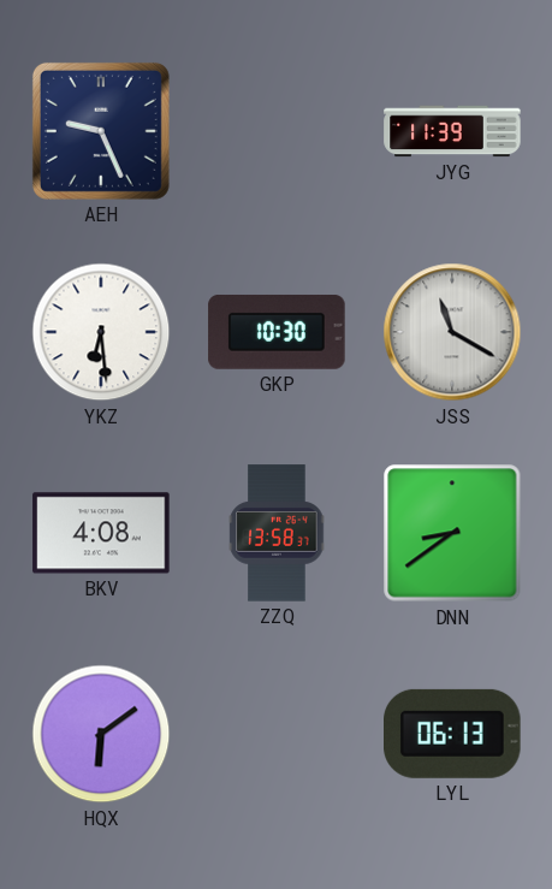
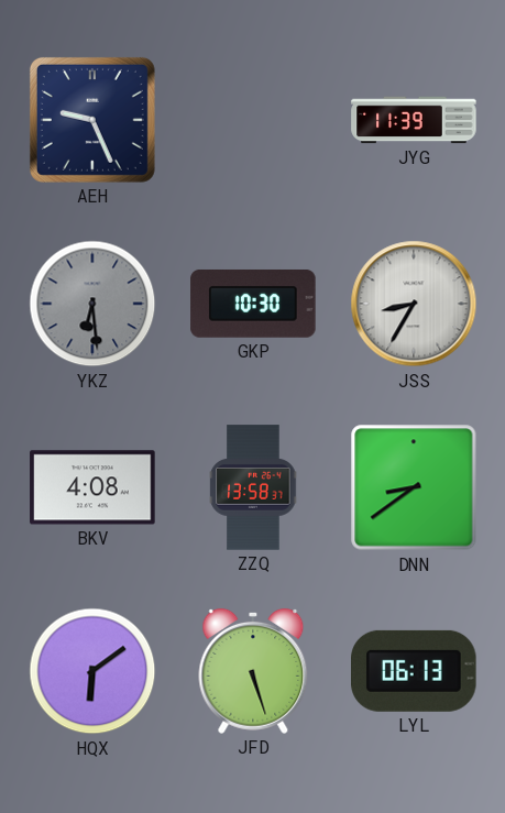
YKZ dial: white -> grey
JSS: 11:20 -> 8:35
JFD: none -> 5:27
